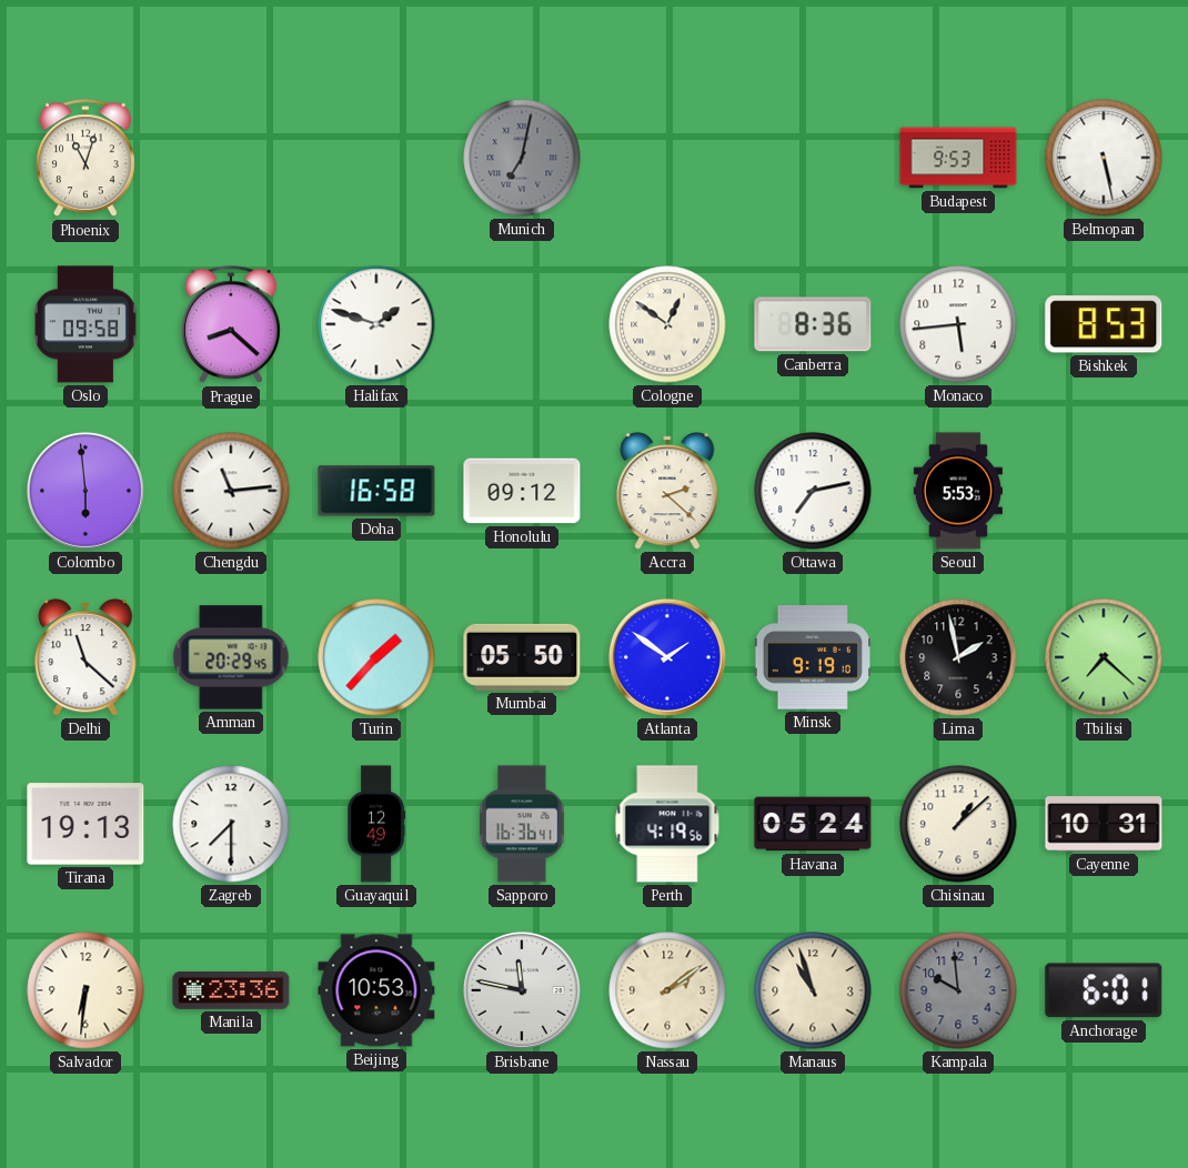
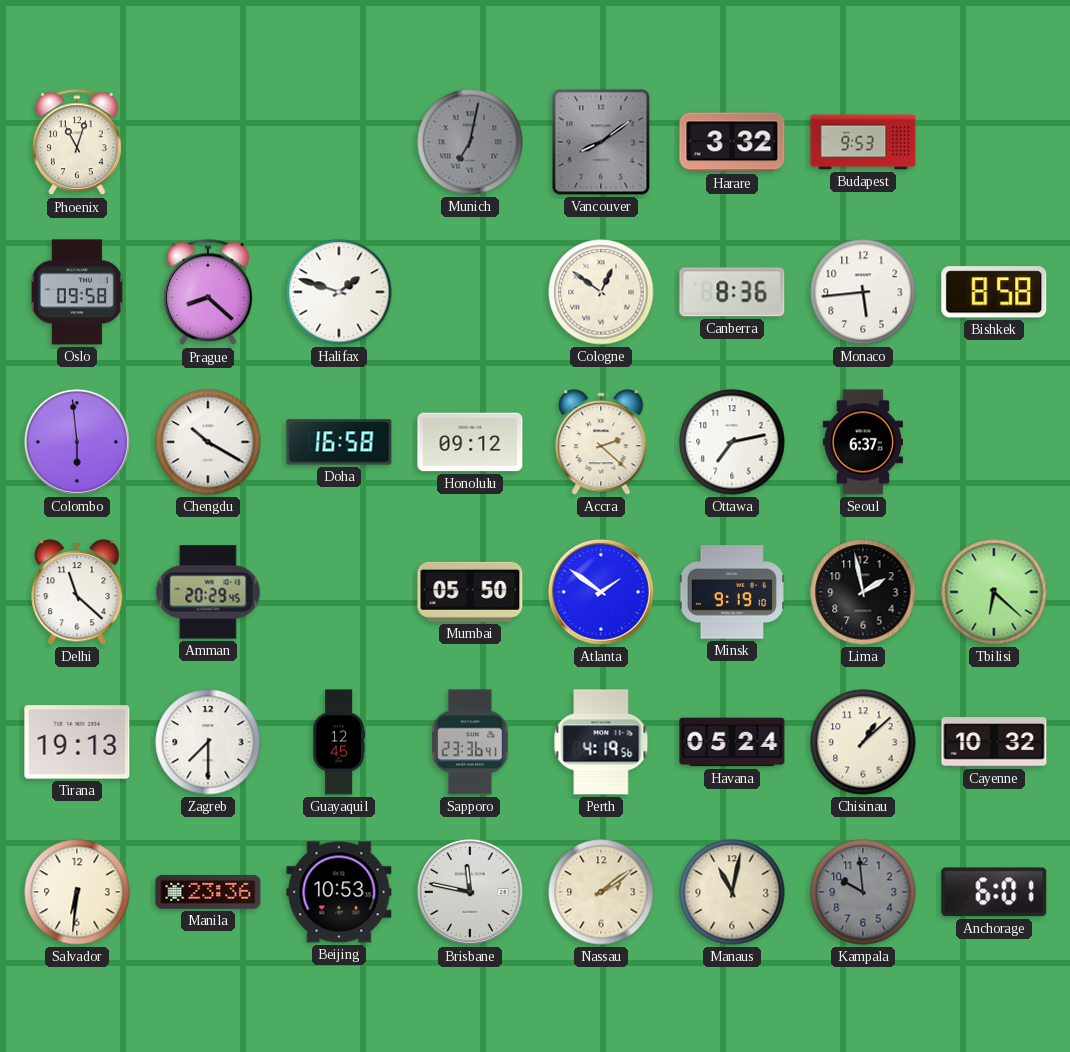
Vancouver: none -> 8:09
Harare: none -> 3:32
Belmopan: 5:28 -> none
Bishkek: 8:53 -> 8:58
Chengdu: 11:14 -> 10:20
Seoul: 5:53 -> 6:37
Turin: 1:37 -> none
Tbilisi: 7:22 -> 6:22
Guayaquil: 12:49 -> 12:45
Sapporo: 16:36 -> 23:36
Cayenne: 10:31 -> 10:32
Manaus: 10:57 -> 11:02
